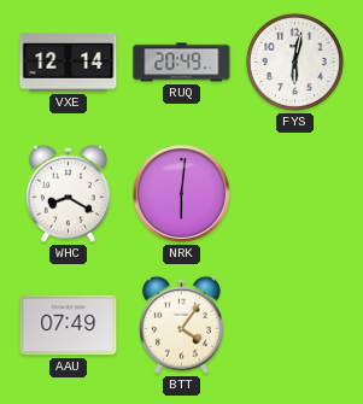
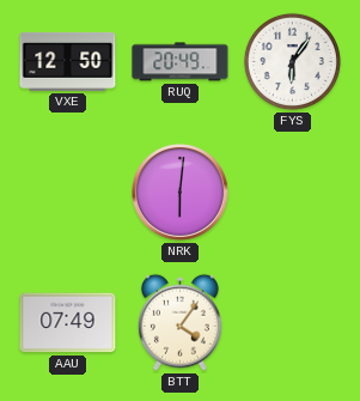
VXE: 12:14 -> 12:50
FYS: 6:02 -> 6:06
WHC: 8:20 -> none
